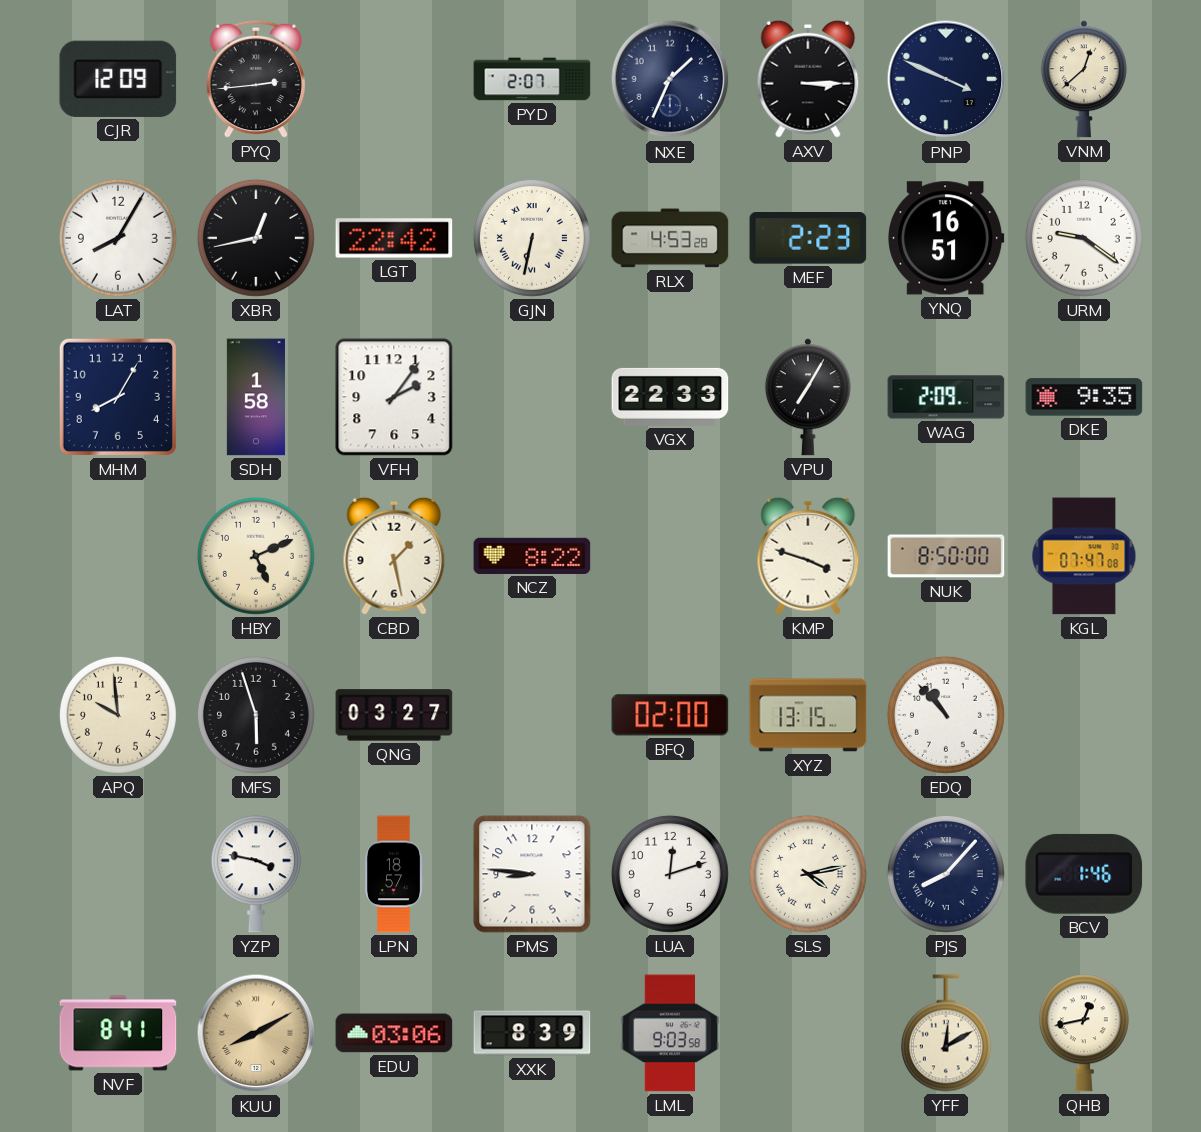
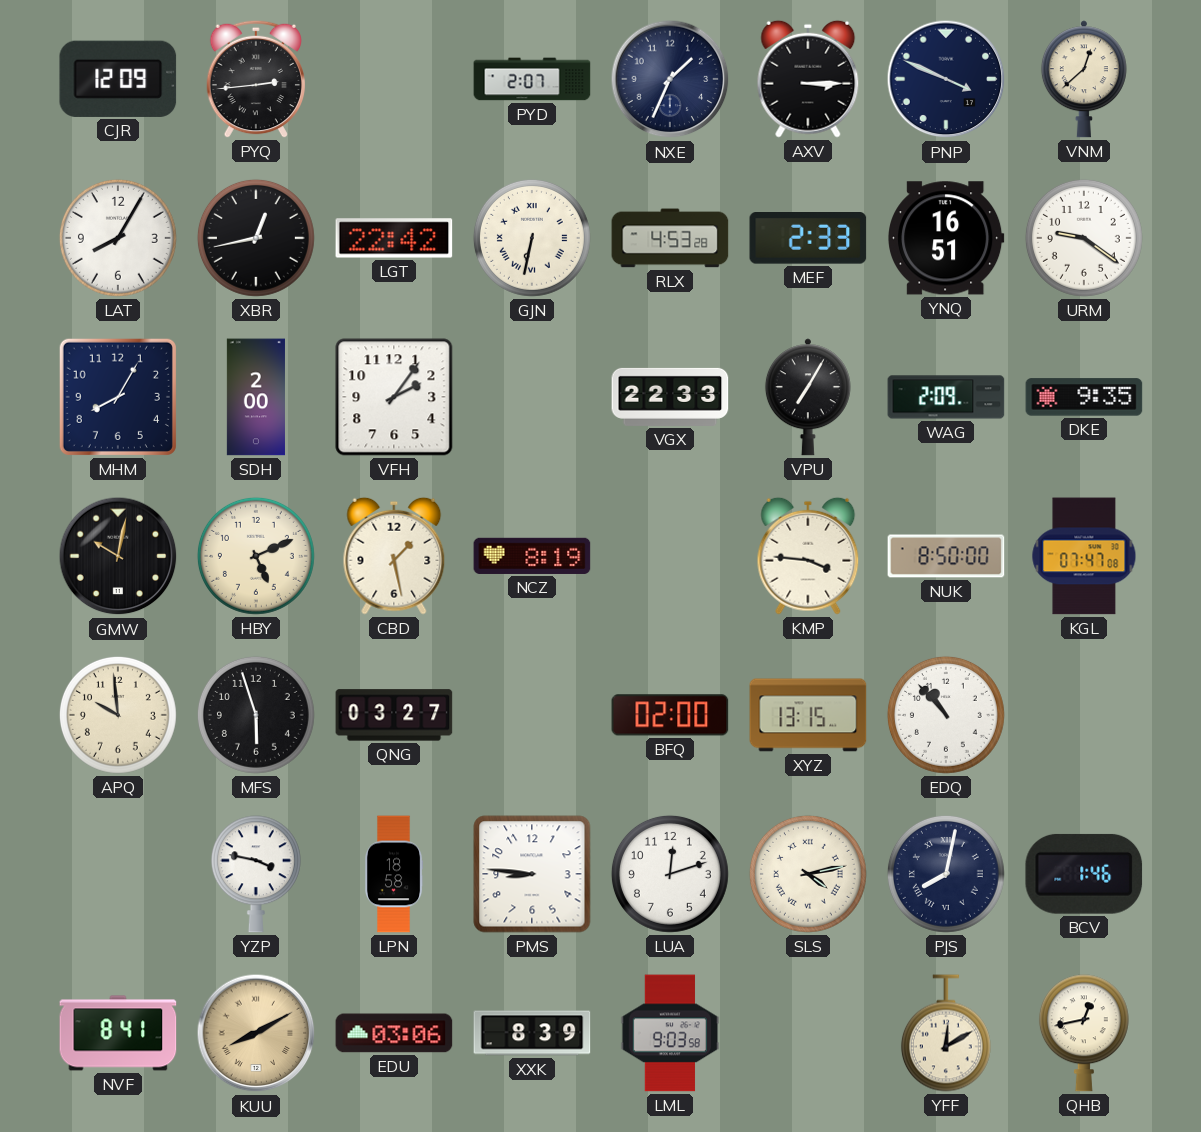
MEF: 2:23 -> 2:33
SDH: 1:58 -> 2:00
GMW: none -> 10:02
NCZ: 8:22 -> 8:19
KMP: 3:48 -> 3:46
LPN: 18:57 -> 18:58
PJS: 8:07 -> 8:02
